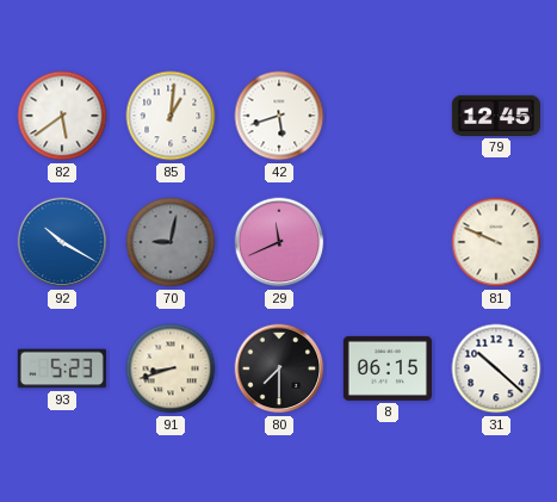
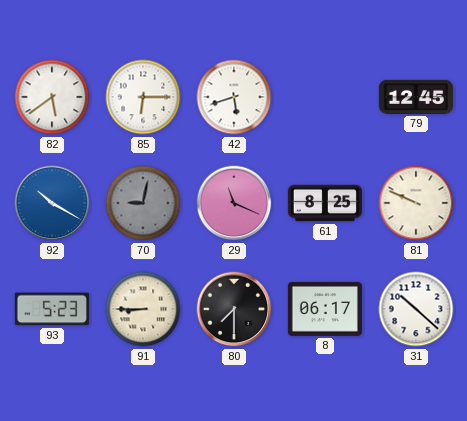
85: 1:01 -> 6:15
29: 11:41 -> 11:19
61: none -> 8:25
91: 8:42 -> 8:45
8: 06:15 -> 06:17
